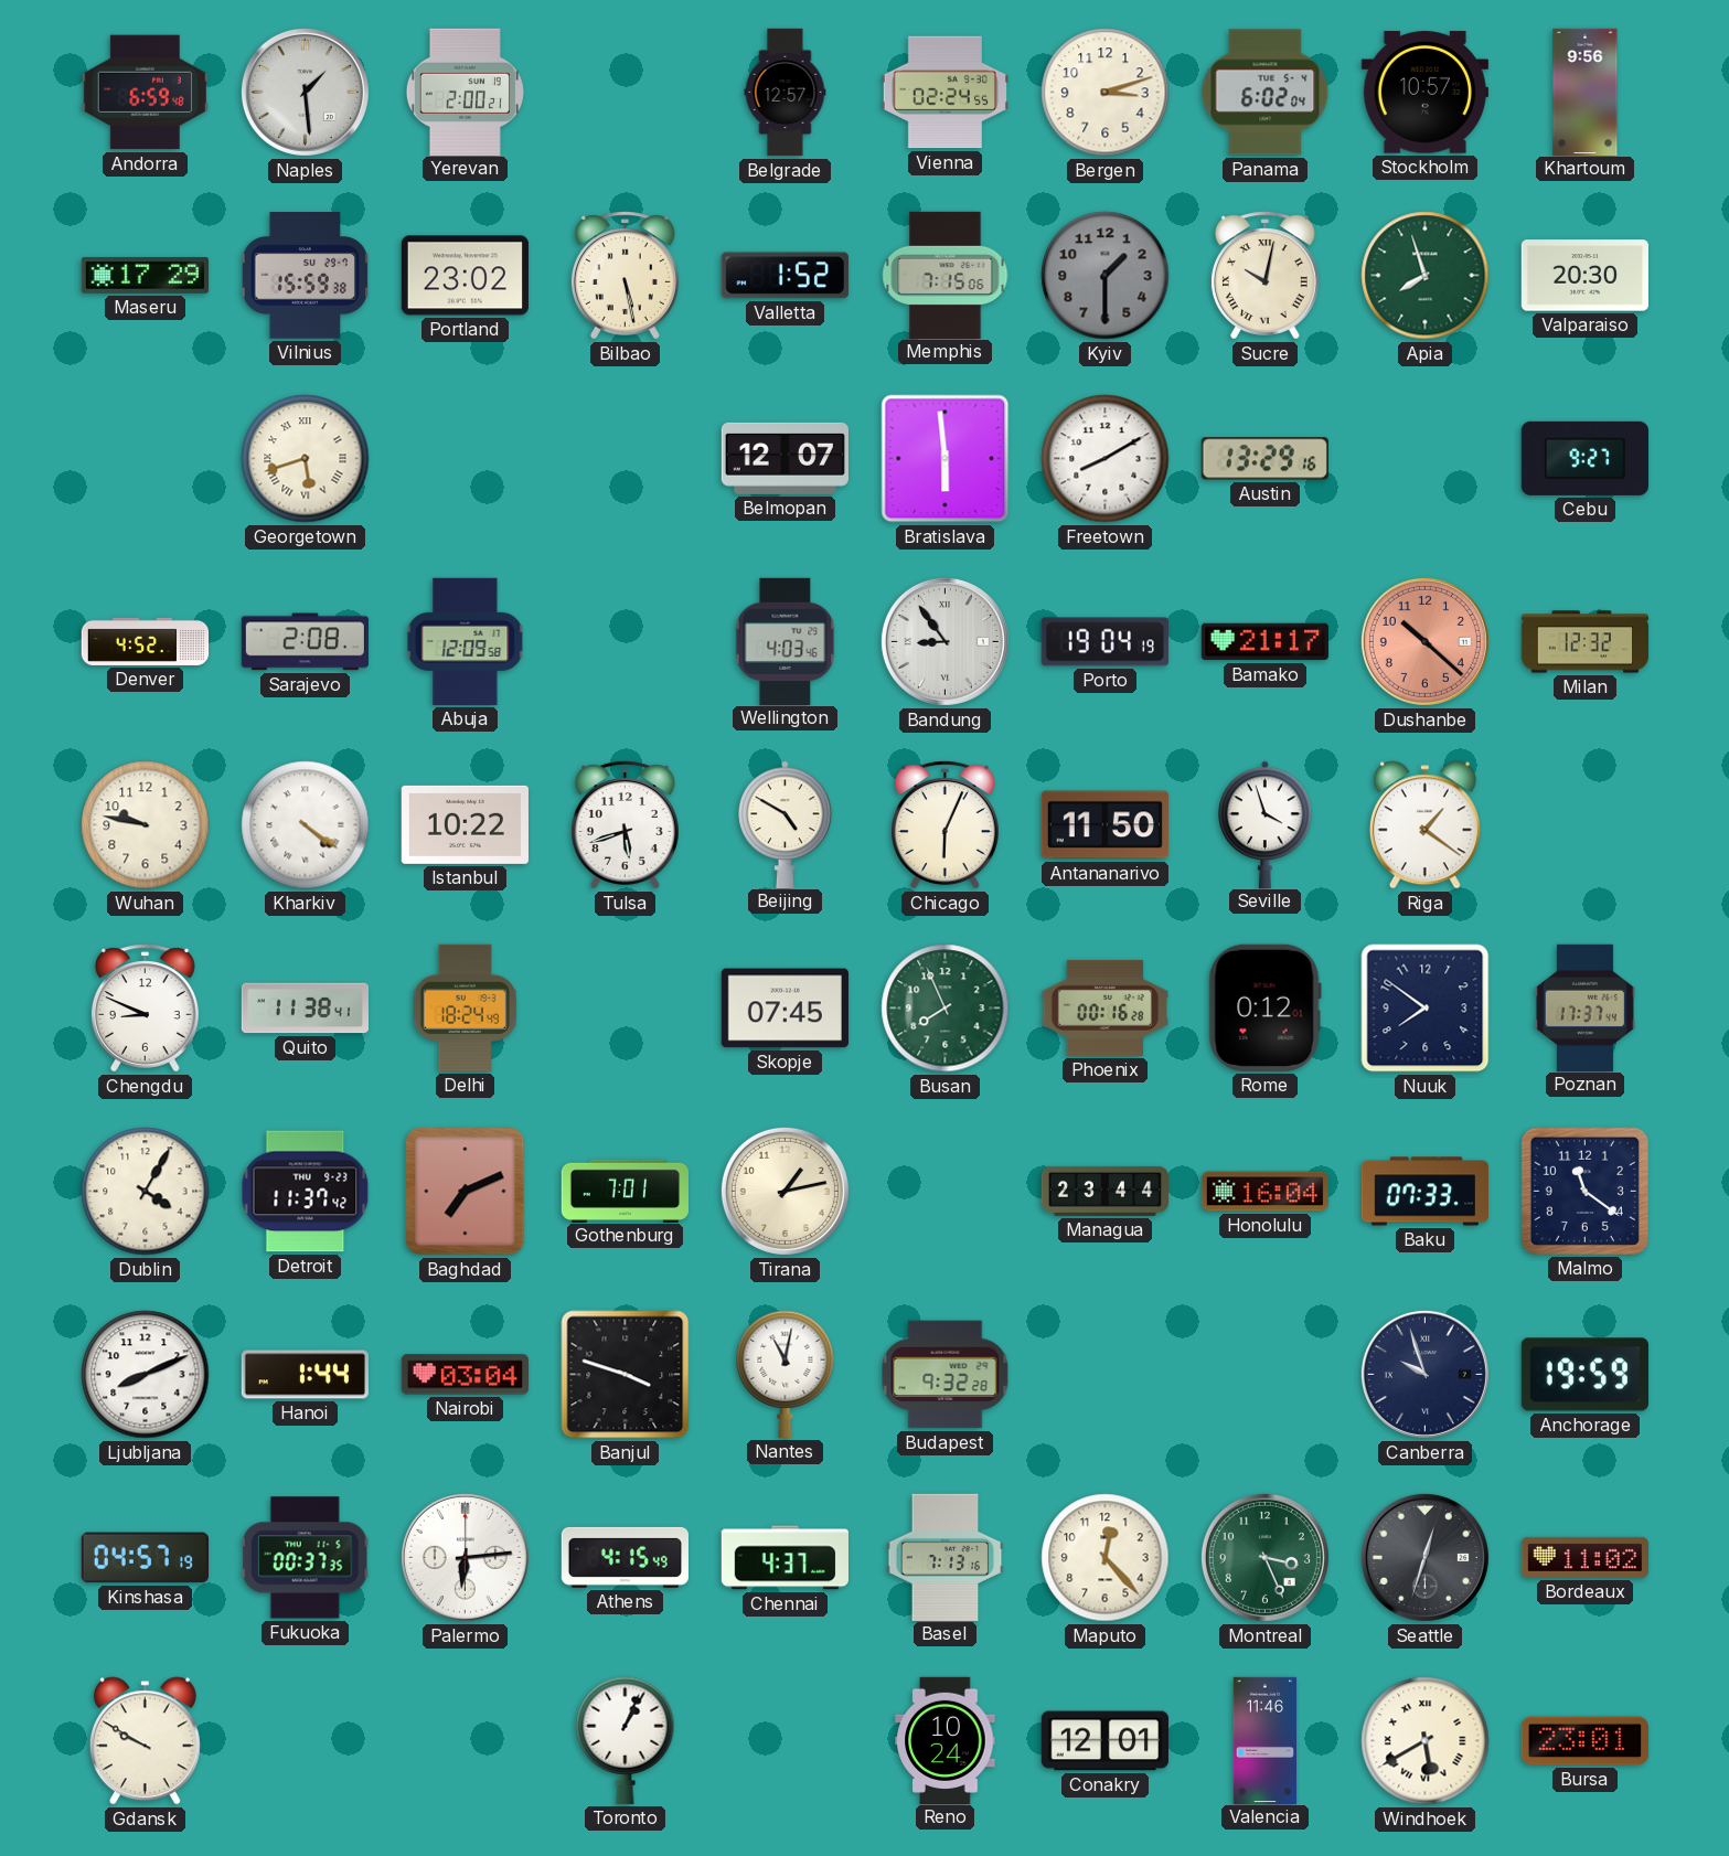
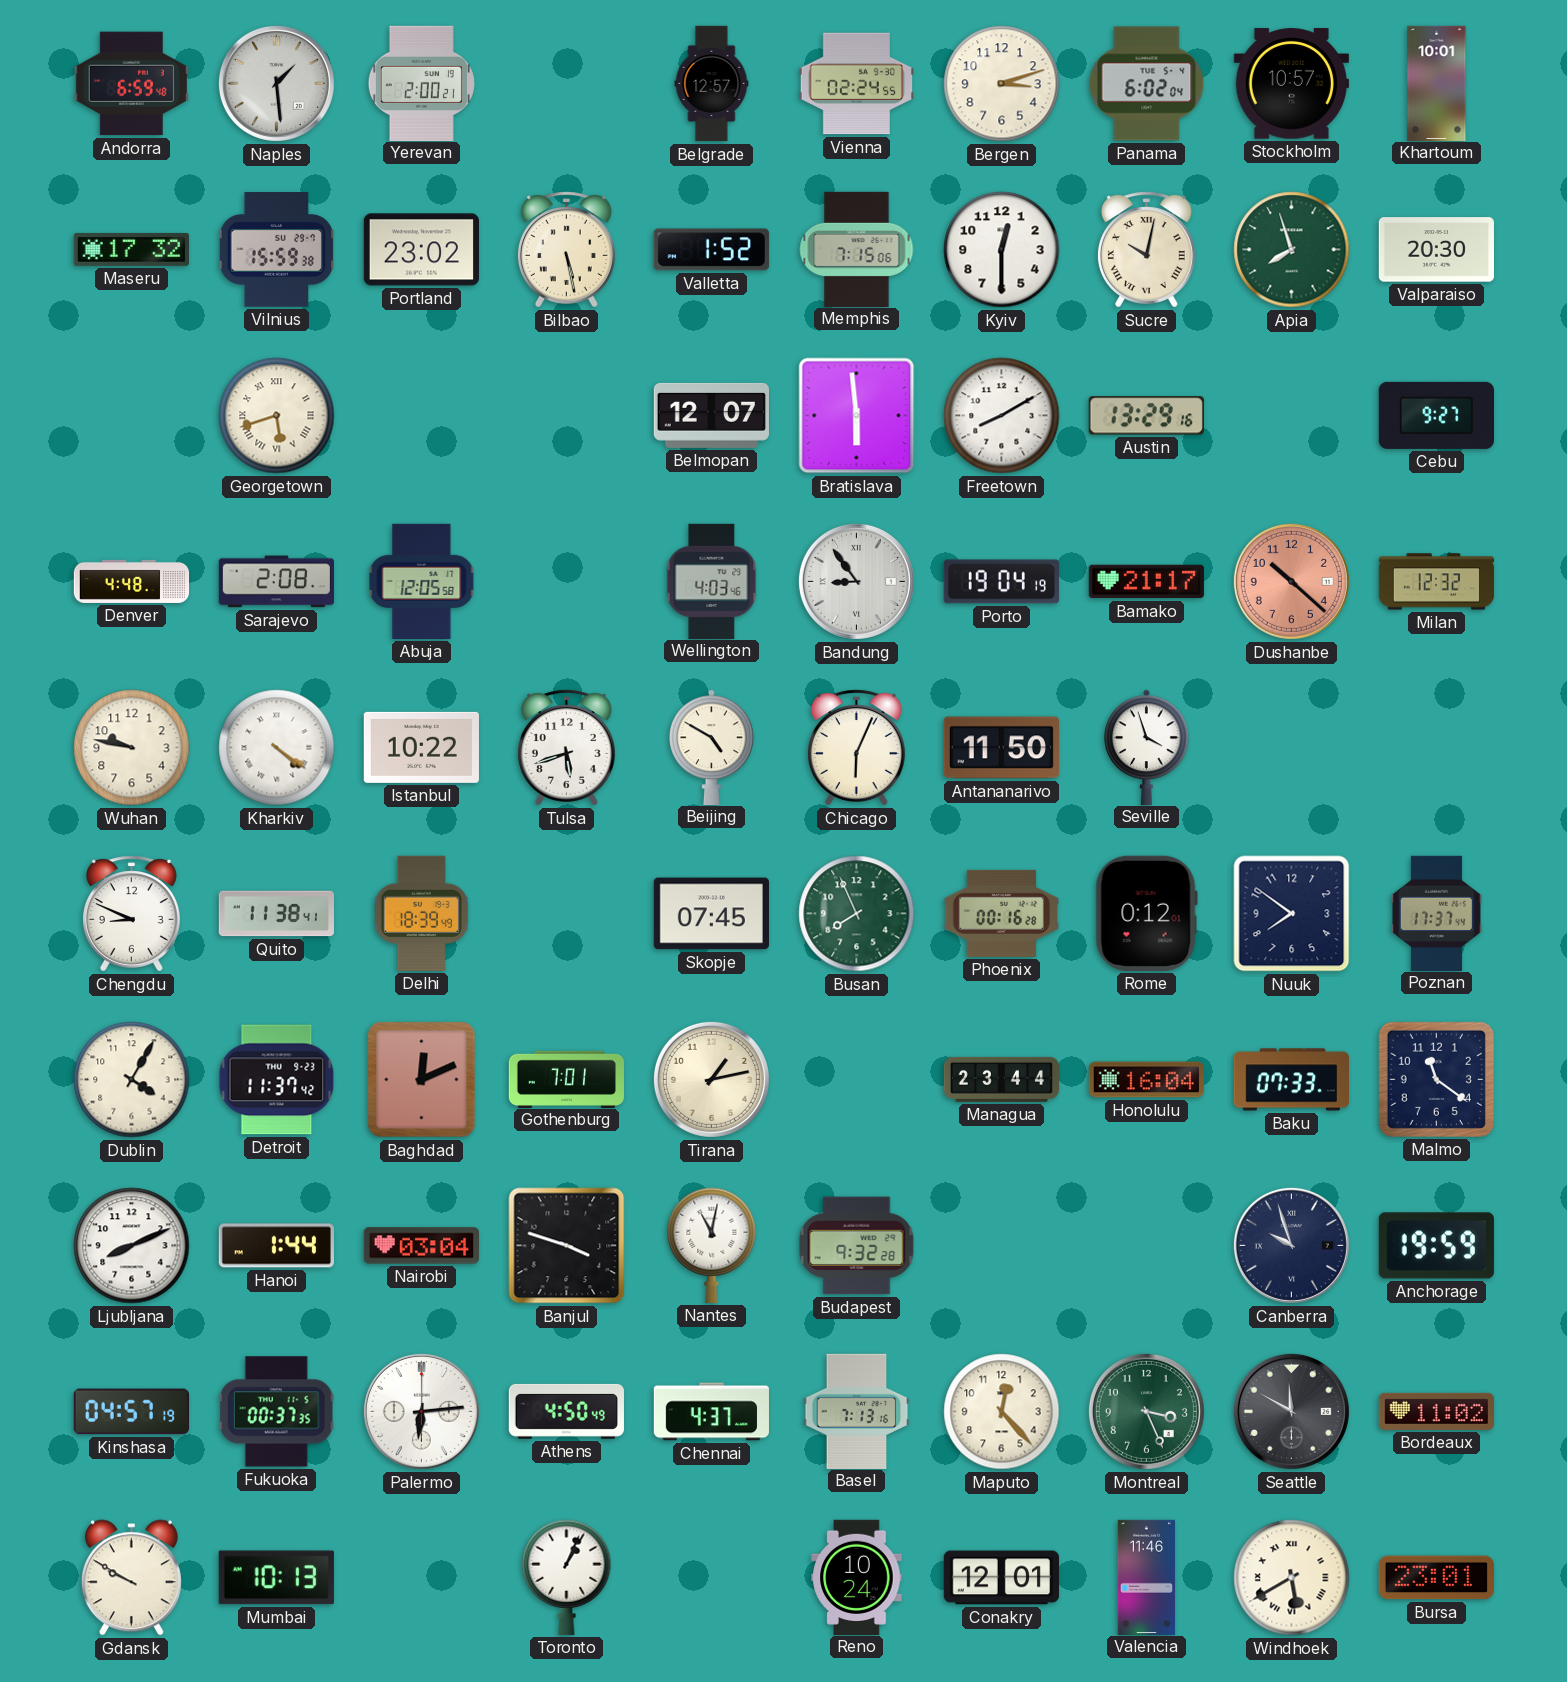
Khartoum: 9:56 -> 10:01
Maseru: 17:29 -> 17:32
Kyiv: 1:30 -> 12:30
Kyiv dial: grey -> white
Denver: 4:52 -> 4:48
Abuja: 12:09 -> 12:05
Riga: 1:21 -> none
Delhi: 18:24 -> 18:39
Baghdad: 7:11 -> 12:11
Athens: 4:15 -> 4:50
Seattle: 12:33 -> 11:50
Mumbai: none -> 10:13
